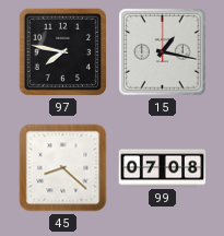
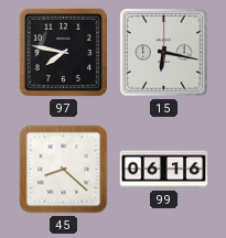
15: 1:17 -> 6:17
99: 07:08 -> 06:16
